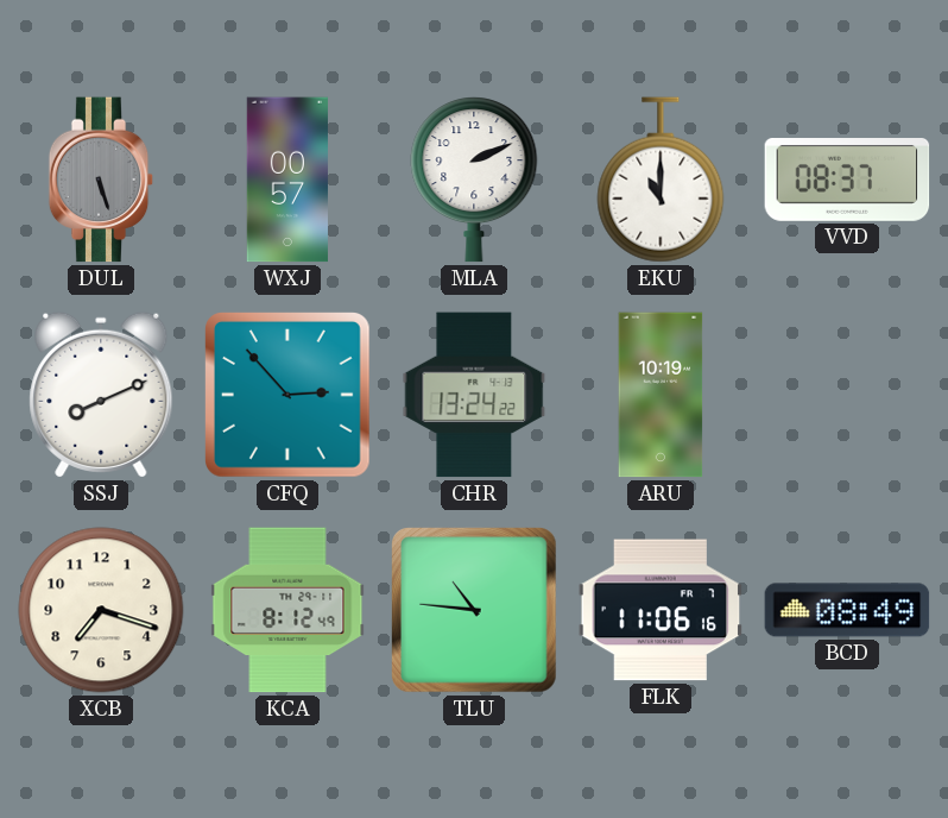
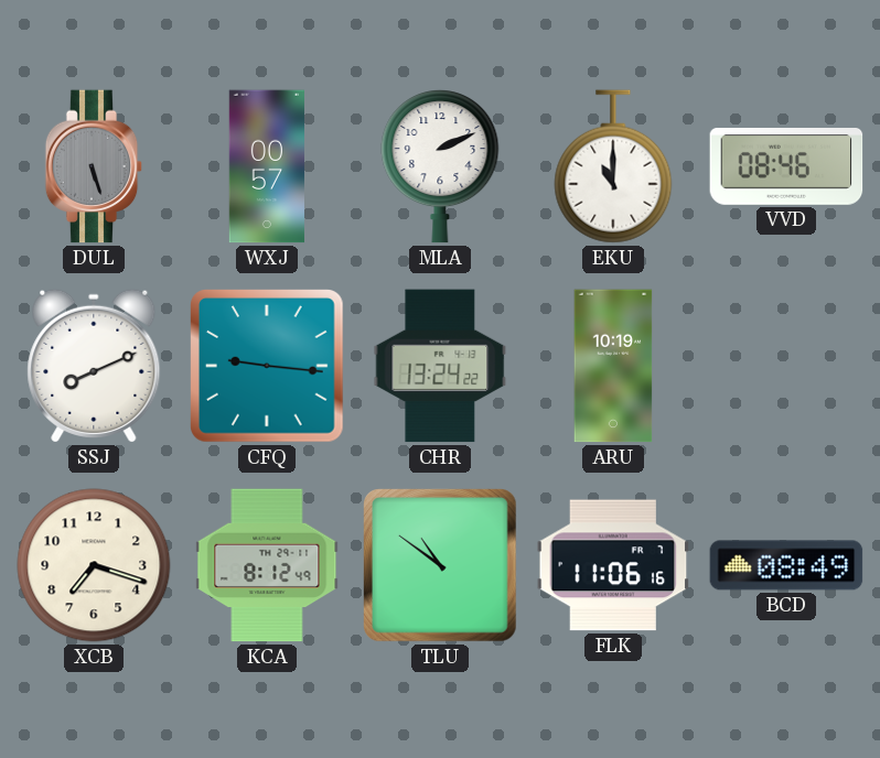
VVD: 08:37 -> 08:46
CFQ: 2:53 -> 9:16
TLU: 10:46 -> 10:51
